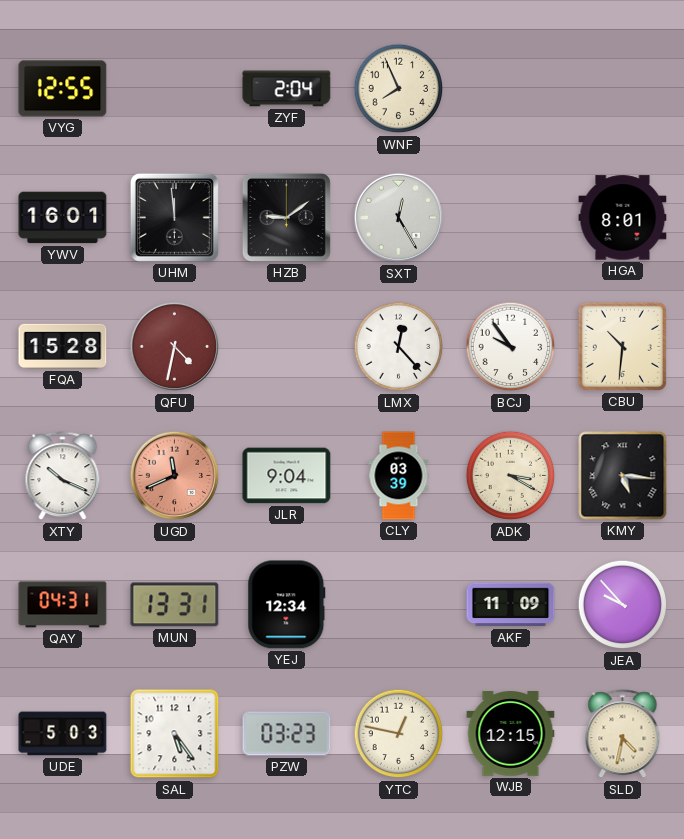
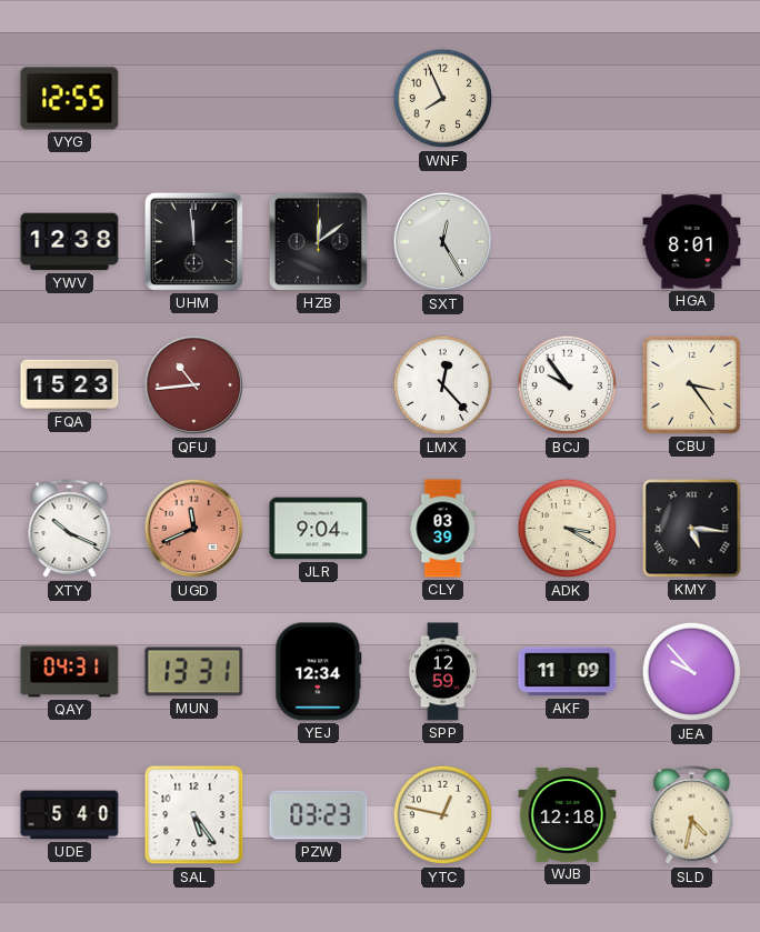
ZYF: 2:04 -> none
YWV: 16:01 -> 12:38
HZB: 9:09 -> 12:09
FQA: 15:28 -> 15:23
QFU: 4:32 -> 10:44
CBU: 10:31 -> 3:24
SPP: none -> 12:59
UDE: 5:03 -> 5:40
WJB: 12:15 -> 12:18
